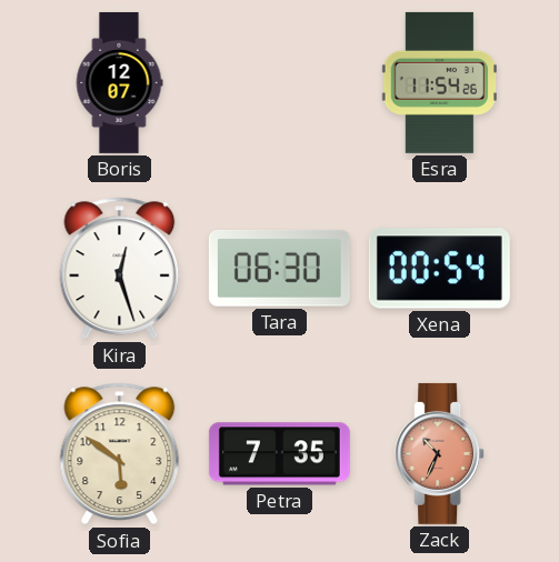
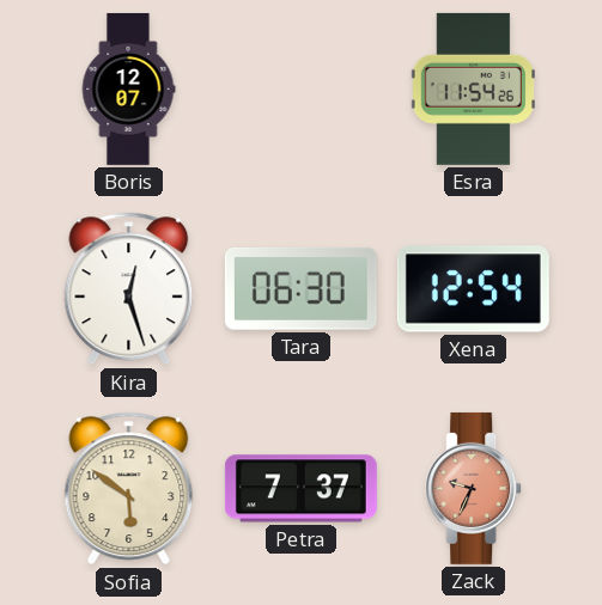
Xena: 00:54 -> 12:54
Petra: 7:35 -> 7:37
Zack: 10:34 -> 9:34
